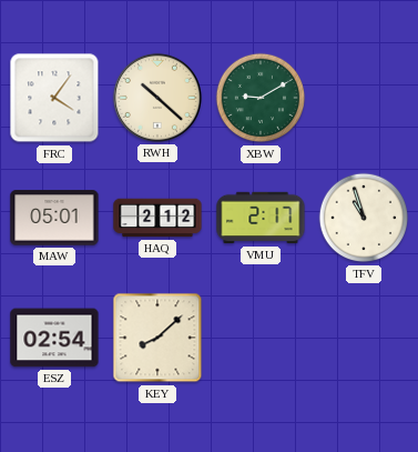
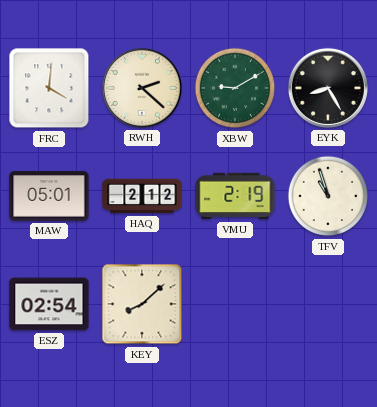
FRC: 4:06 -> 4:01
RWH: 10:22 -> 2:22
EYK: none -> 8:25
VMU: 2:17 -> 2:19
